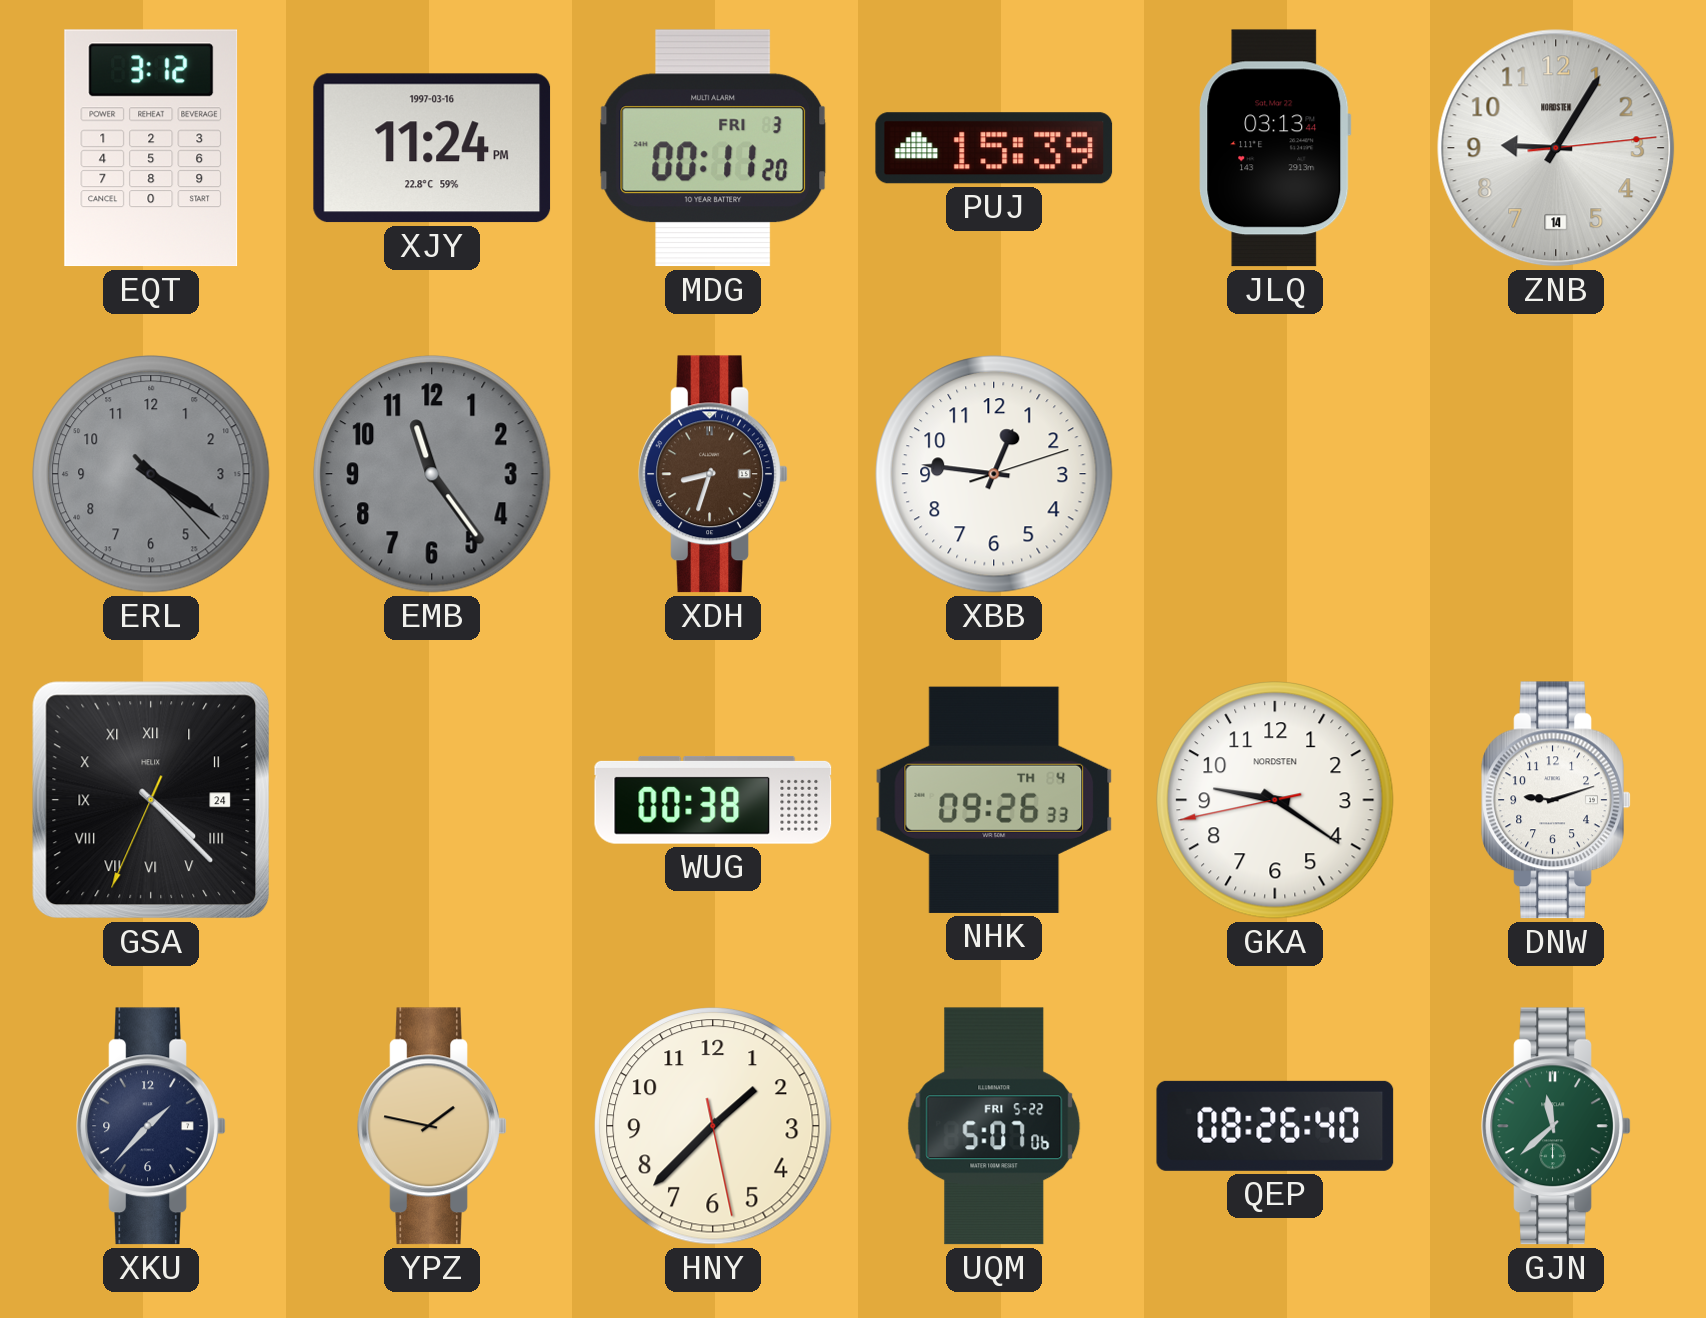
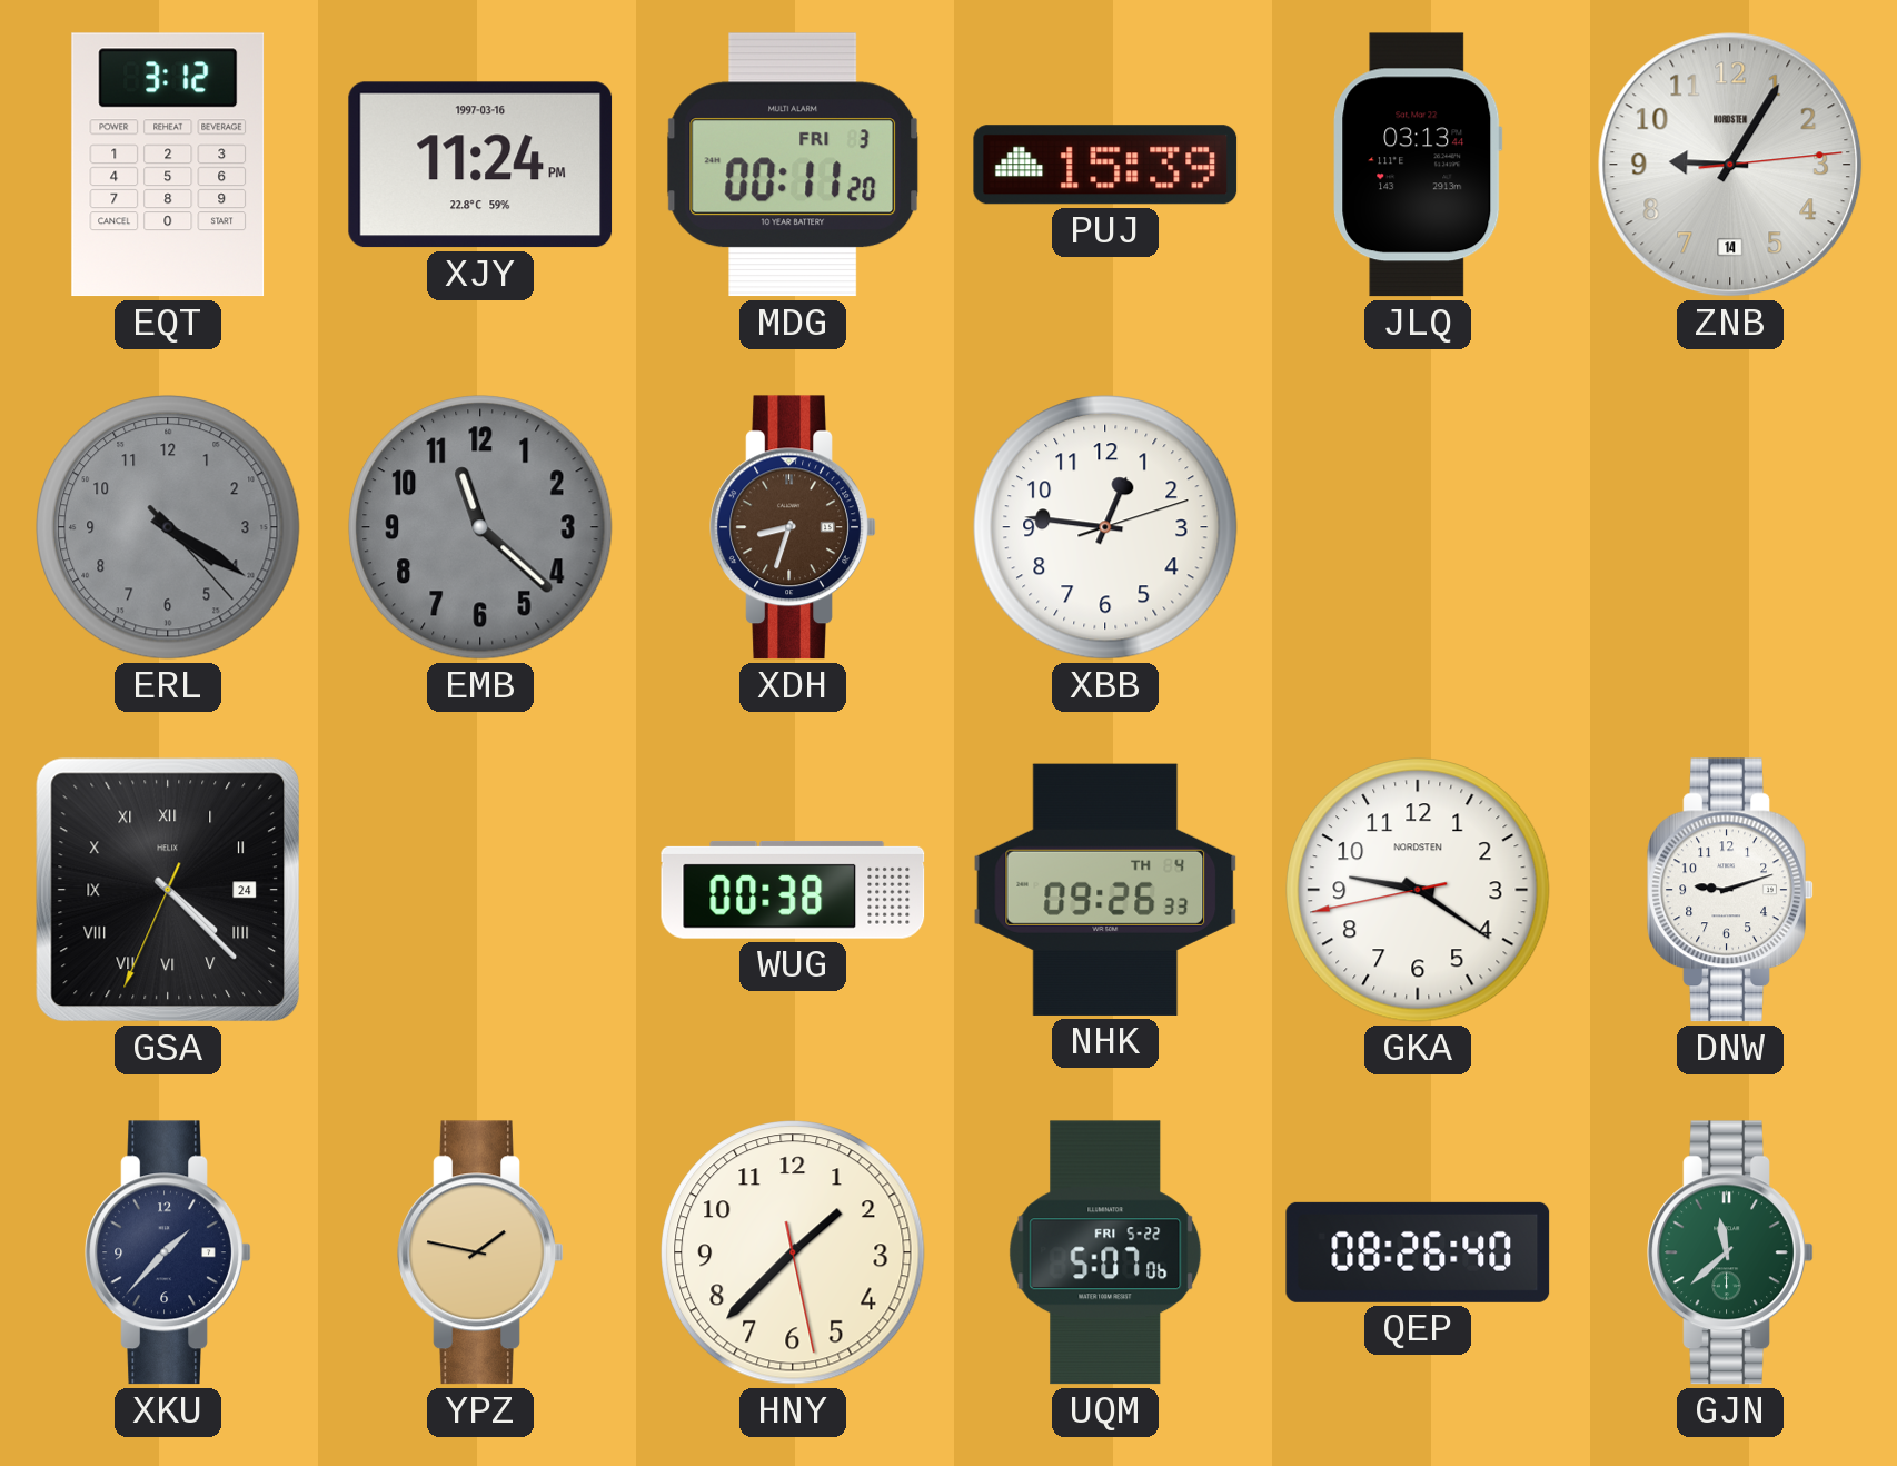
EMB: 11:24 -> 11:22
